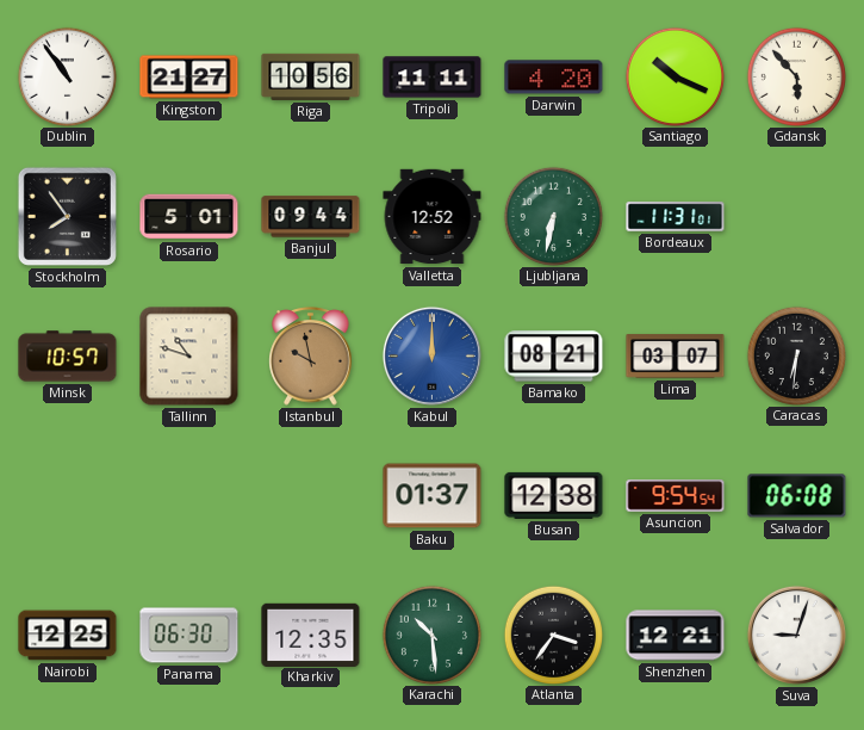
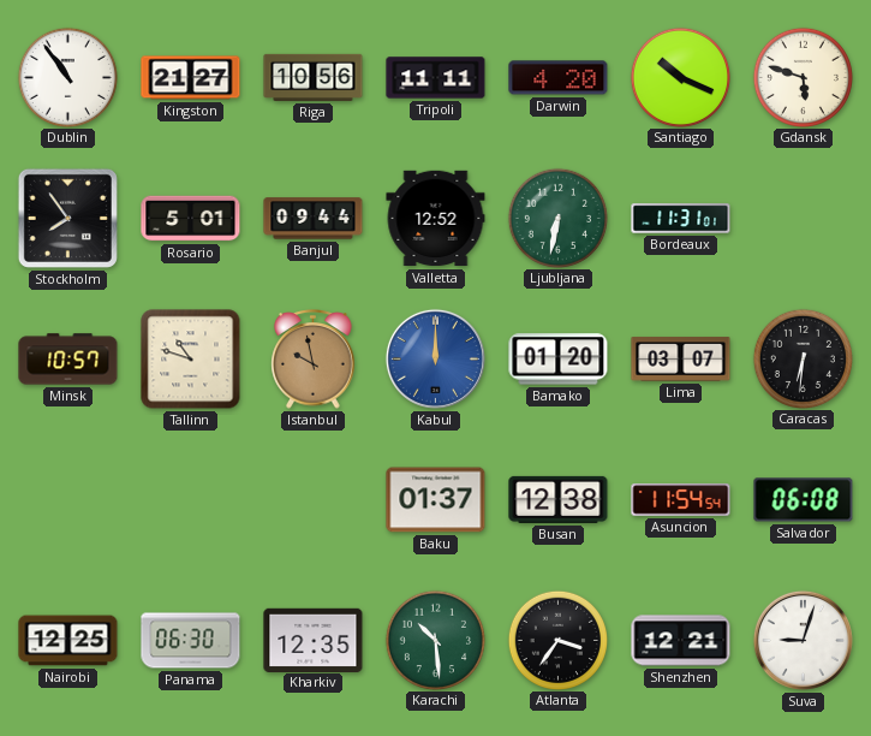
Gdansk: 5:53 -> 5:48
Bamako: 08:21 -> 01:20
Asuncion: 9:54 -> 11:54
